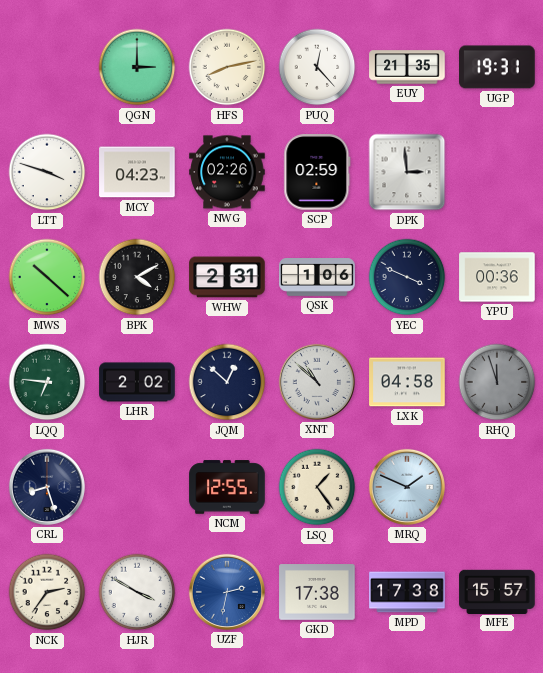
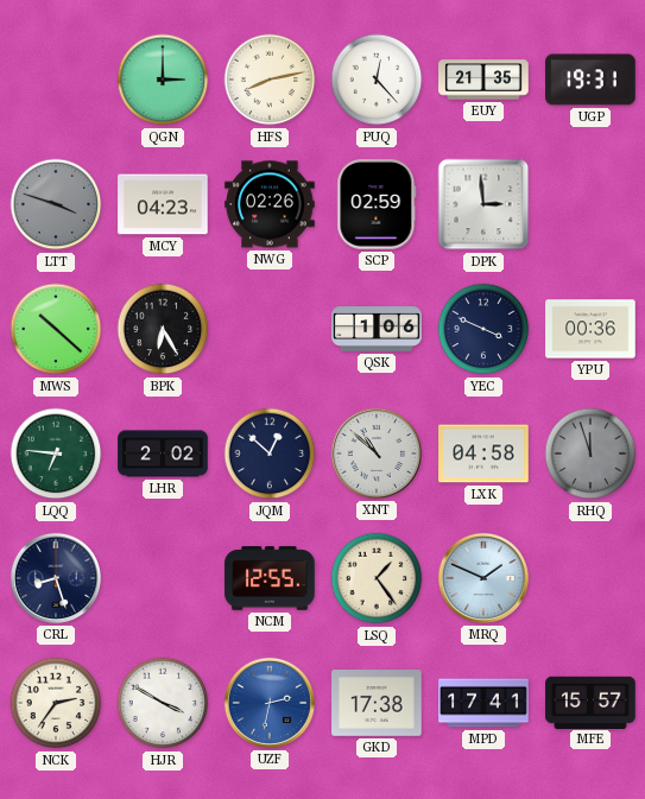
LTT dial: white -> grey
BPK: 4:10 -> 6:25
WHW: 2:31 -> none
MPD: 17:38 -> 17:41
